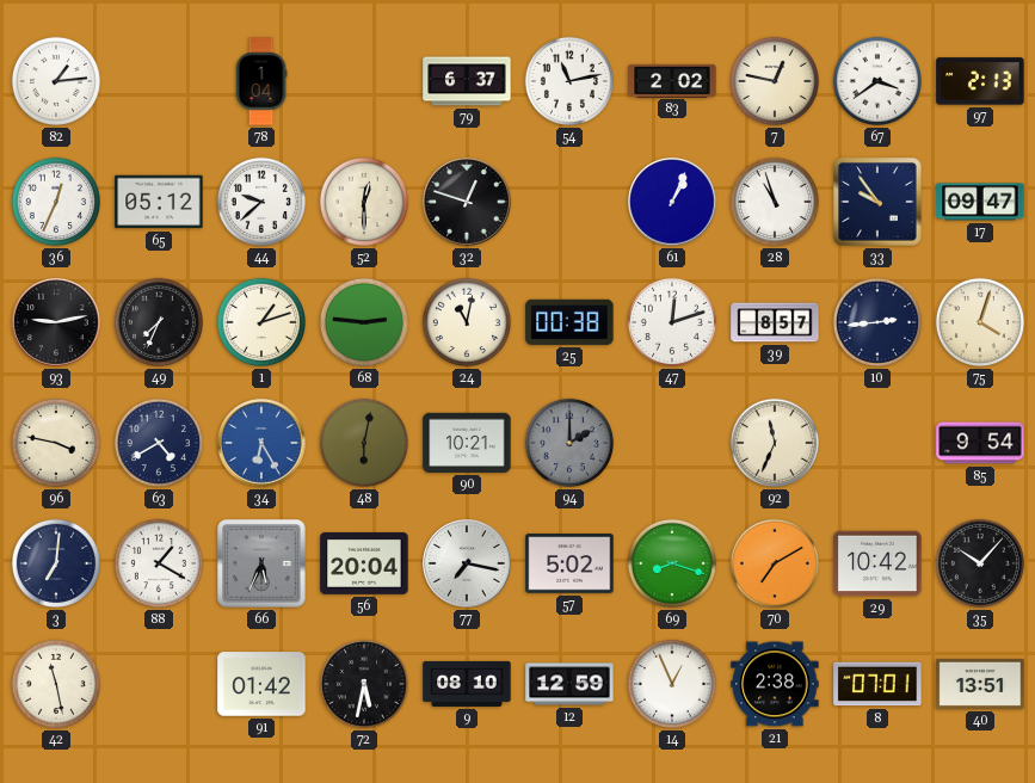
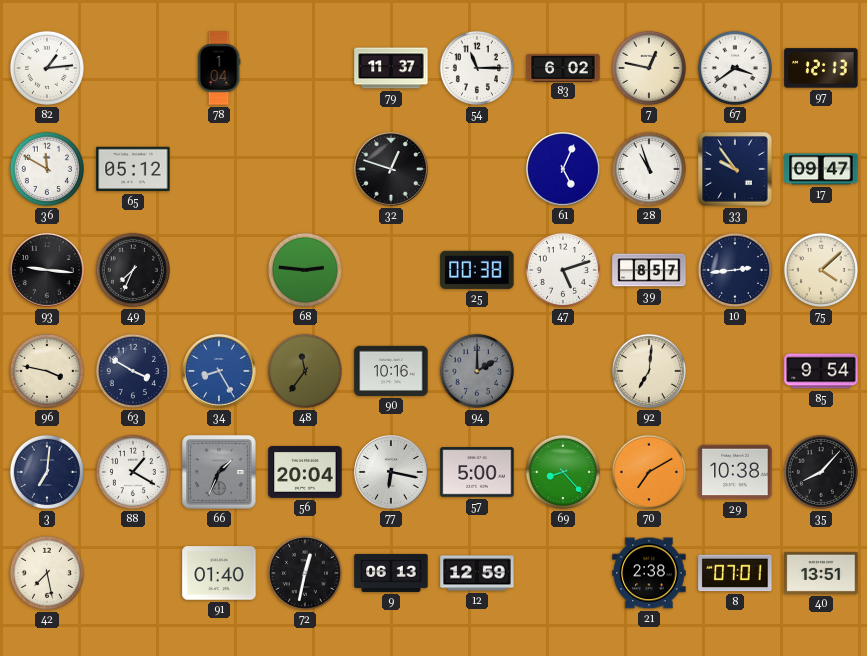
79: 6:37 -> 11:37
54: 11:13 -> 11:15
83: 2:02 -> 6:02
97: 2:13 -> 12:13
36: 12:34 -> 11:50
44: 9:38 -> none
52: 12:30 -> none
61: 1:04 -> 5:04
93: 9:13 -> 9:16
1: 1:12 -> none
24: 11:02 -> none
47: 12:12 -> 5:12
75: 4:03 -> 4:08
63: 4:40 -> 3:50
34: 6:25 -> 8:25
48: 6:02 -> 11:36
90: 10:21 -> 10:16
92: 11:34 -> 7:01
66: 5:34 -> 1:34
77: 7:17 -> 6:17
57: 5:02 -> 5:00
69: 8:18 -> 8:23
29: 10:42 -> 10:38
35: 10:07 -> 8:07
42: 11:28 -> 7:28
91: 01:42 -> 01:40
72: 5:32 -> 12:32
9: 08:10 -> 06:13
14: 12:56 -> none
